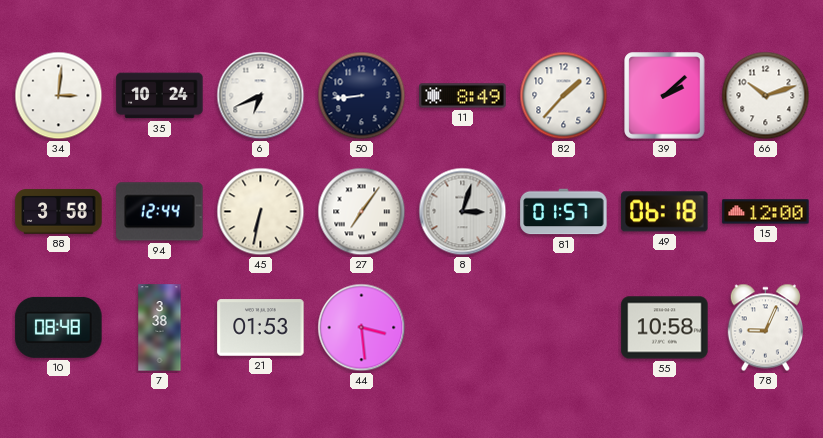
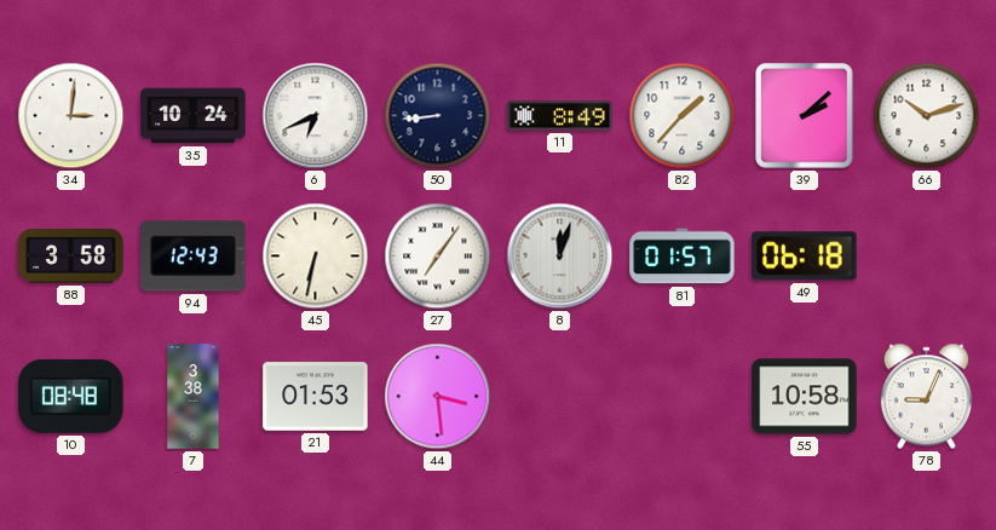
94: 12:44 -> 12:43
8: 3:03 -> 12:03
15: 12:00 -> none
